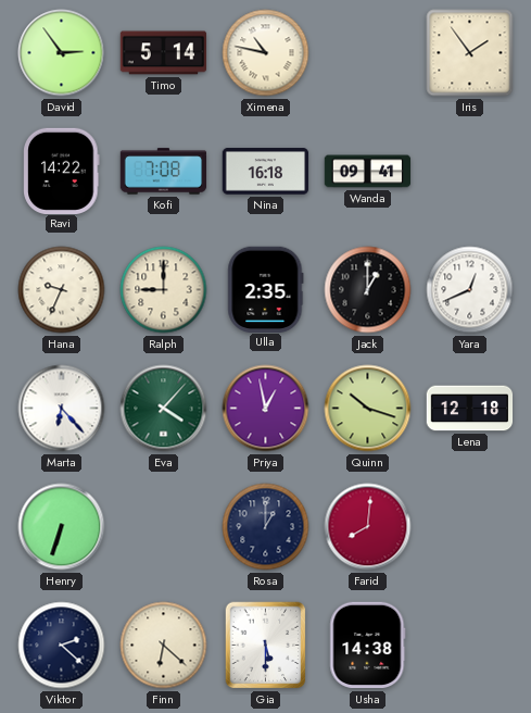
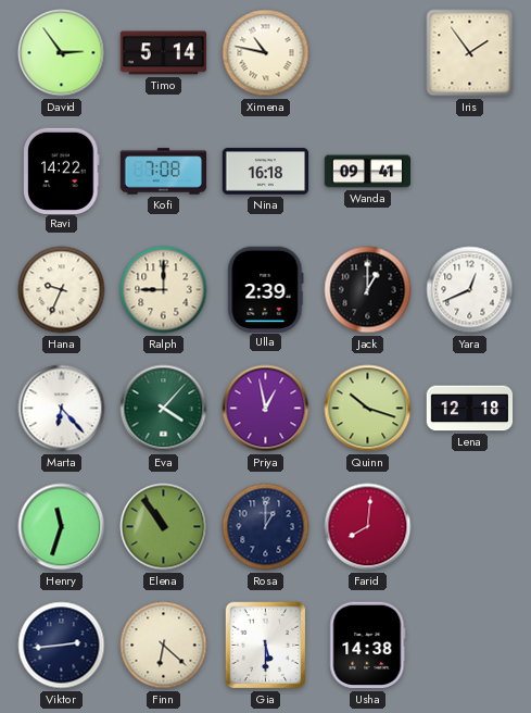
Ulla: 2:35 -> 2:39
Henry: 6:33 -> 11:33
Elena: none -> 10:54
Viktor: 2:22 -> 2:44
